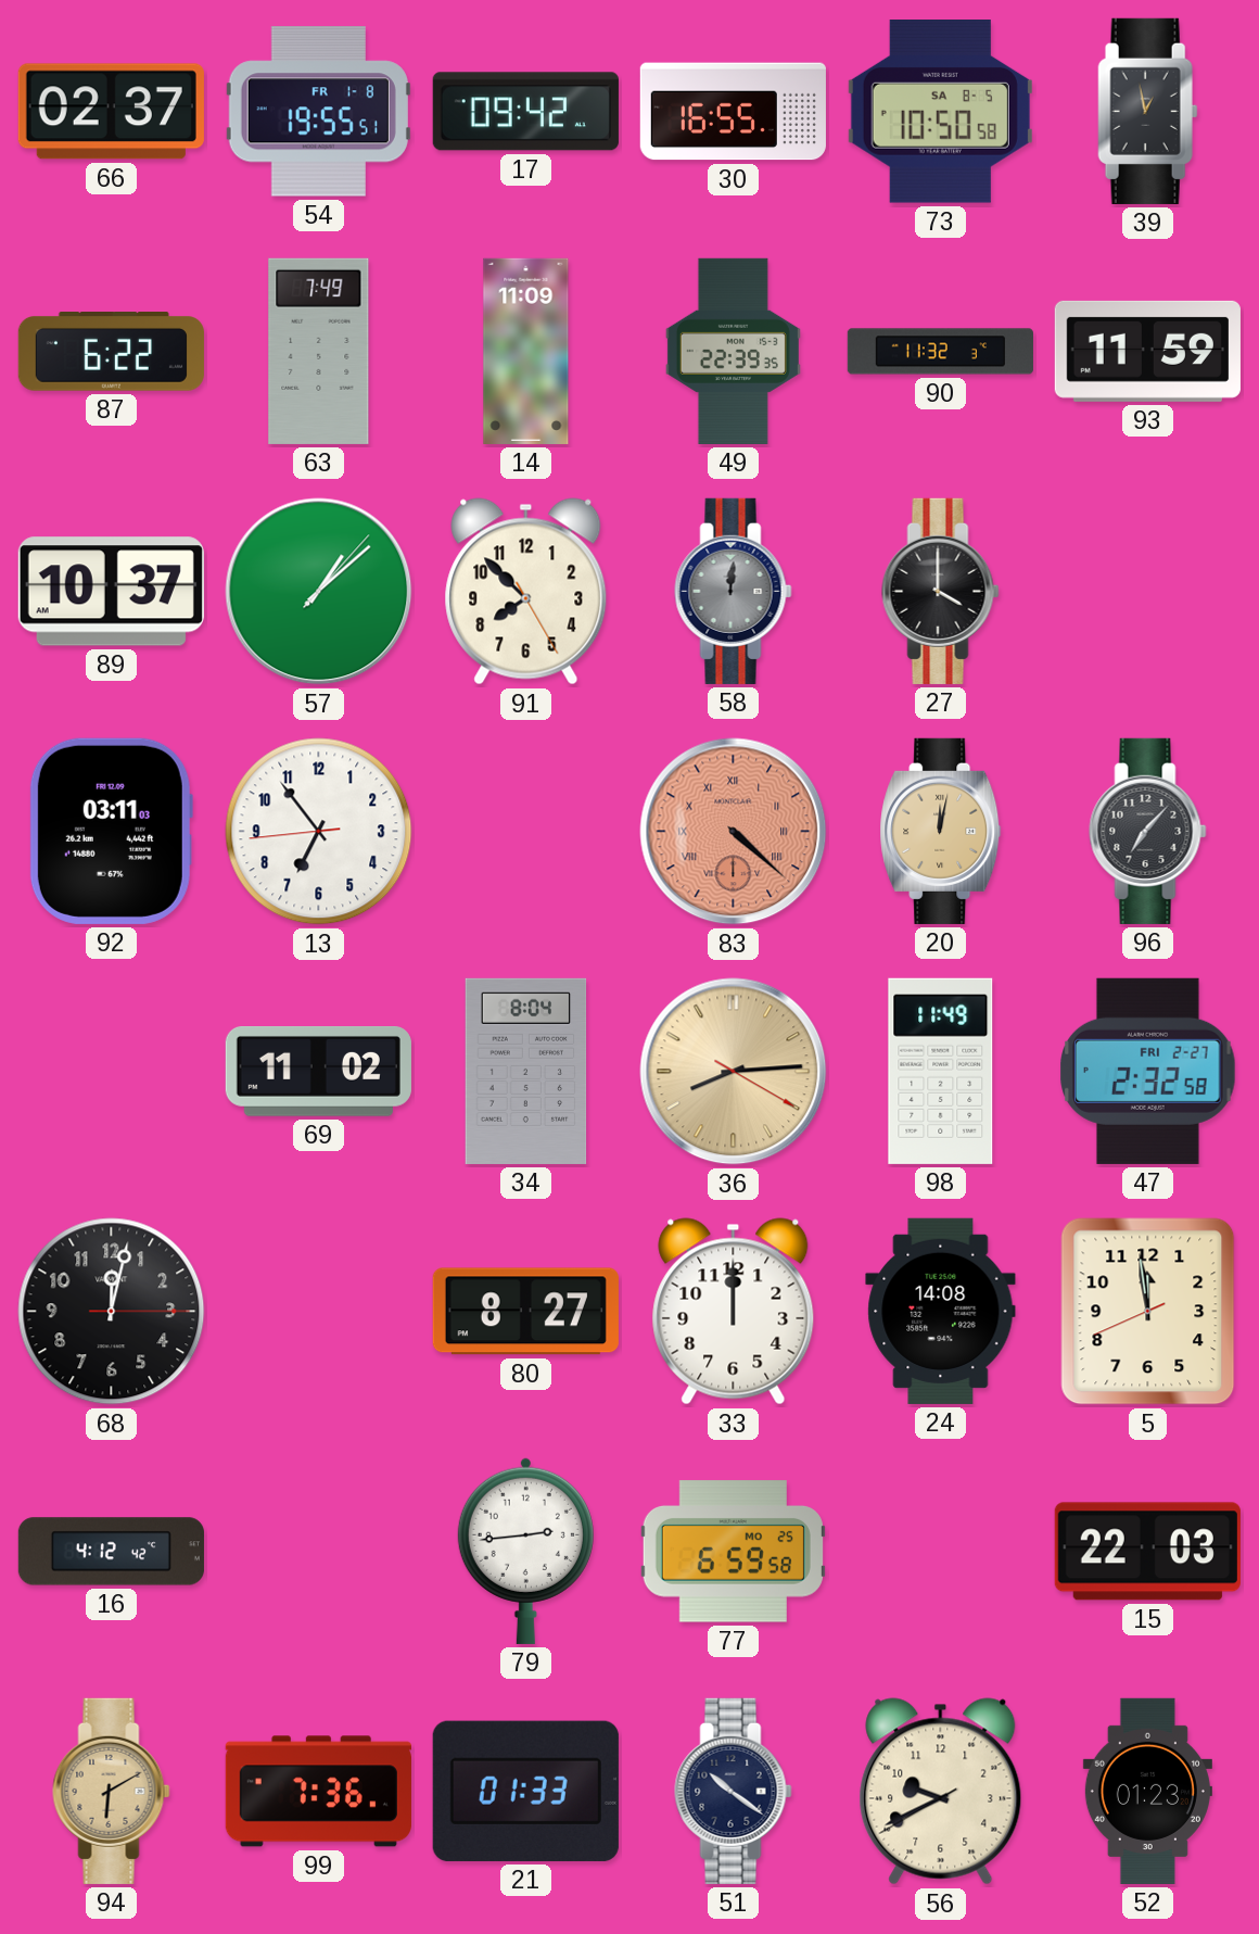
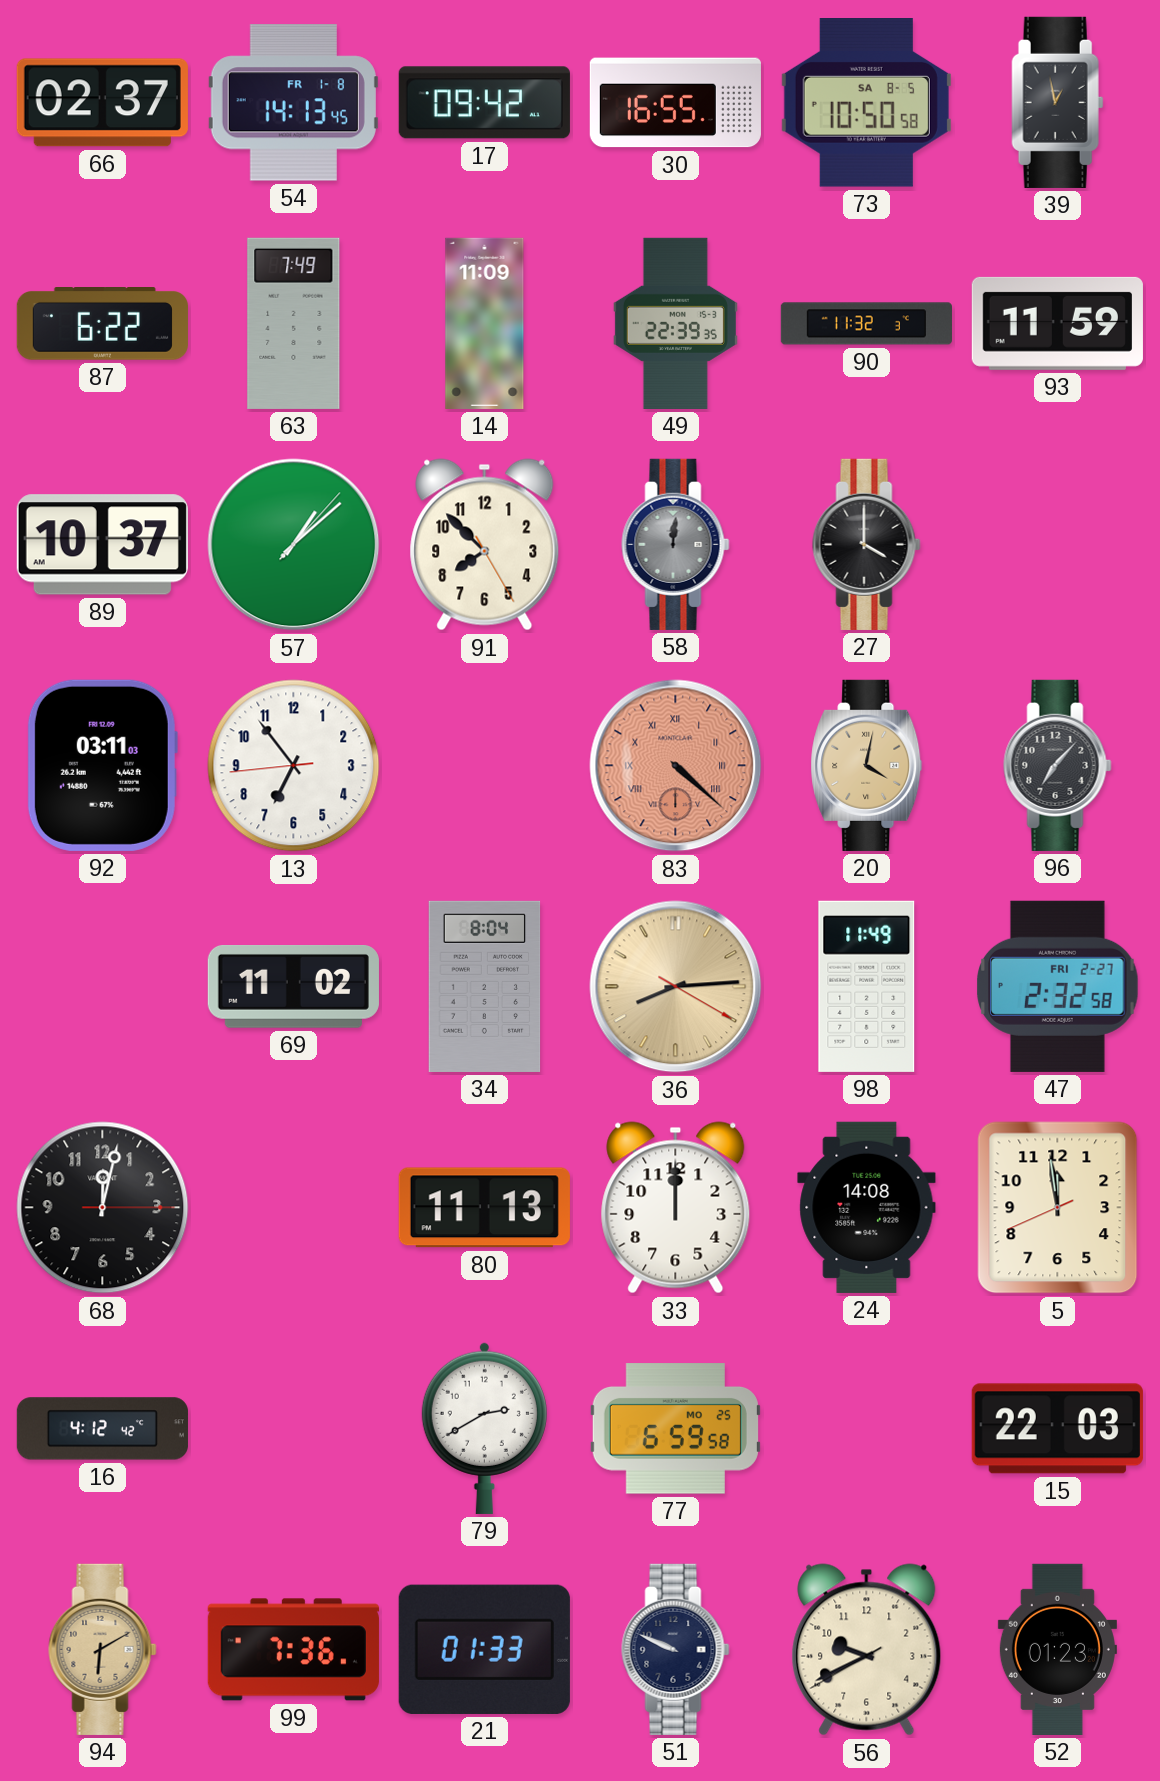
54: 19:55 -> 14:13
20: 12:02 -> 4:02
80: 8:27 -> 11:13
79: 2:44 -> 2:40
51: 10:21 -> 9:49
